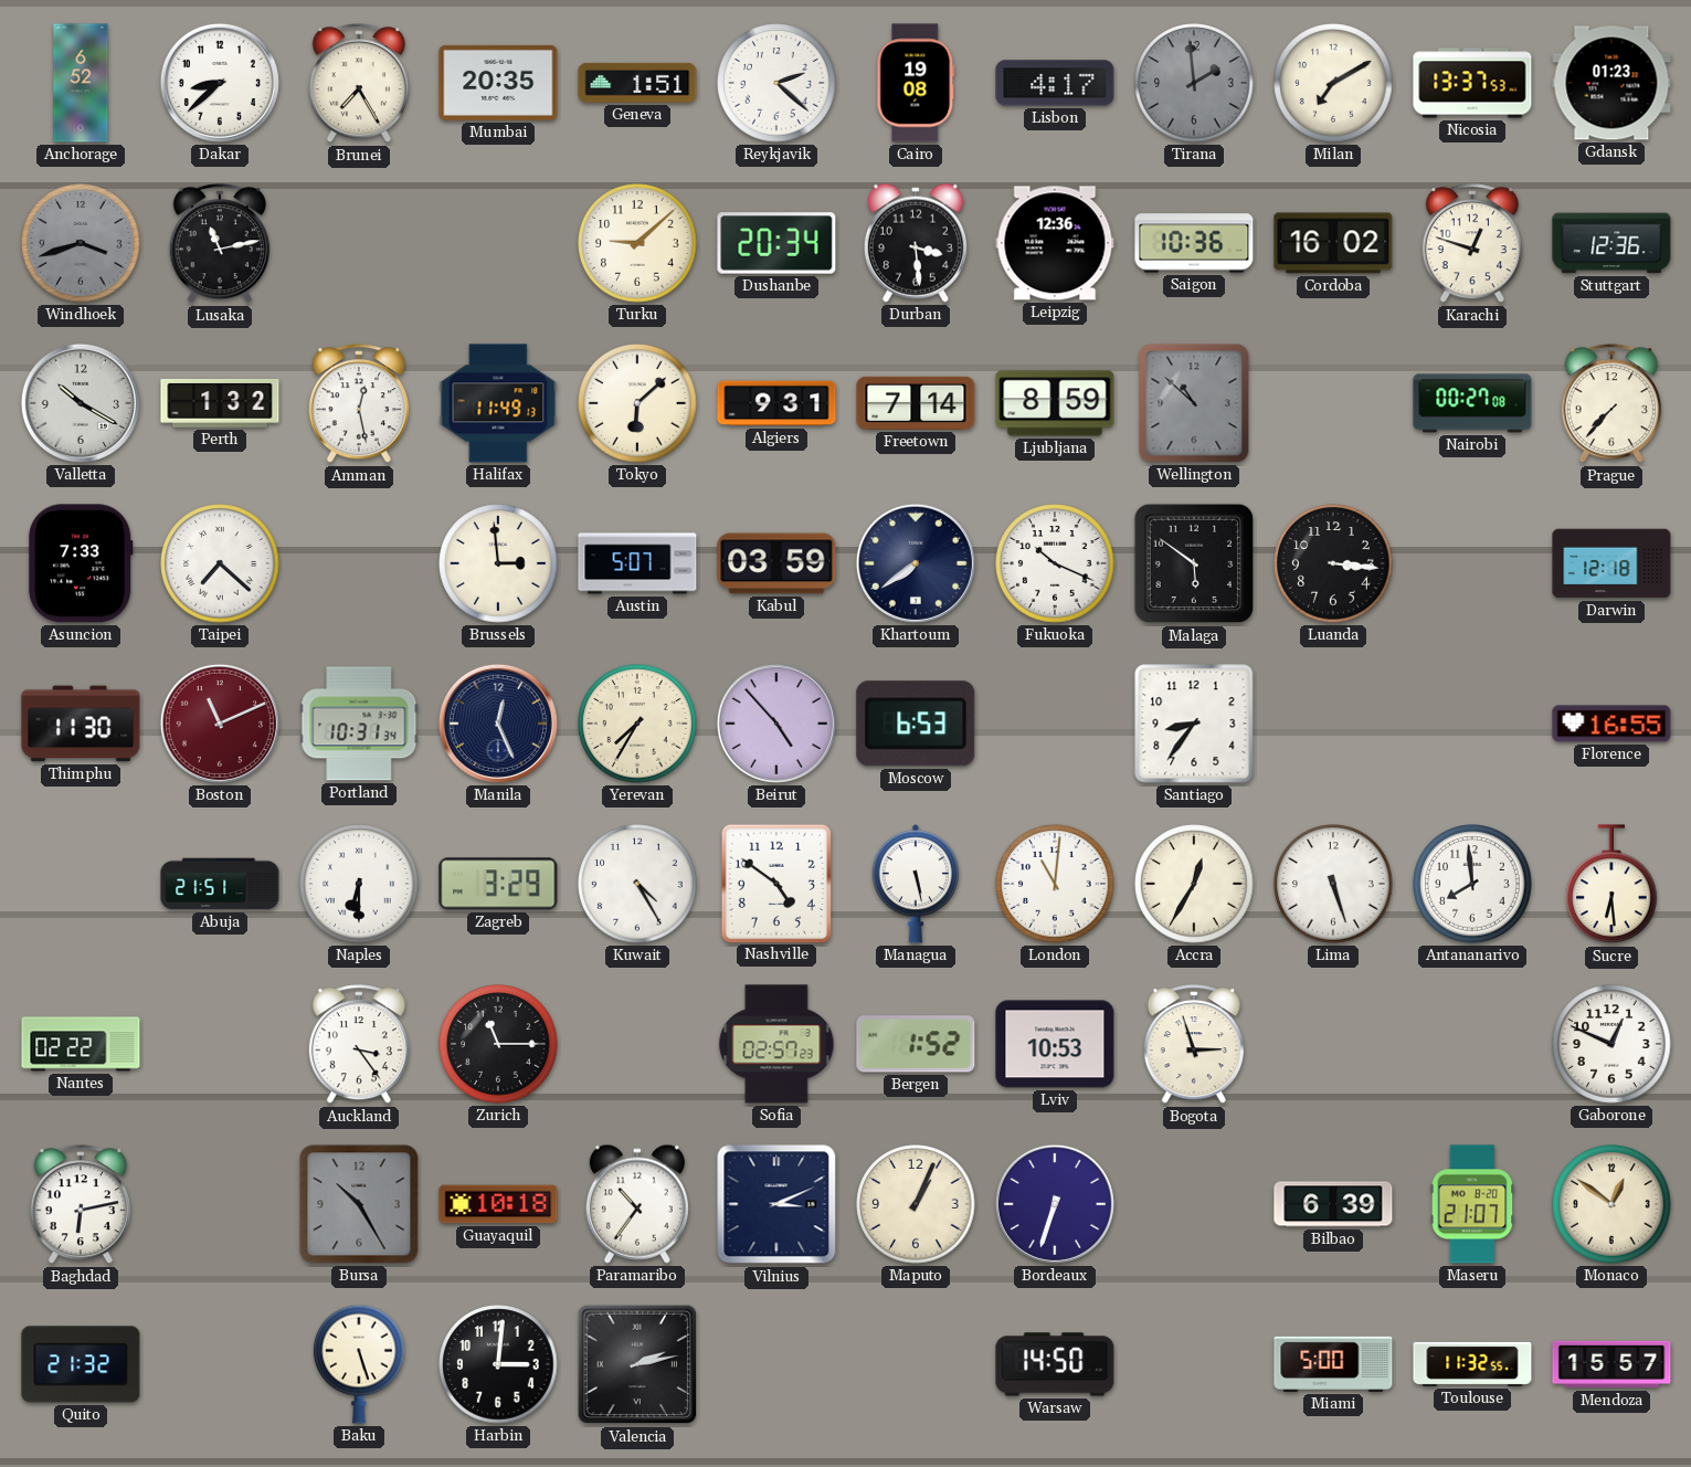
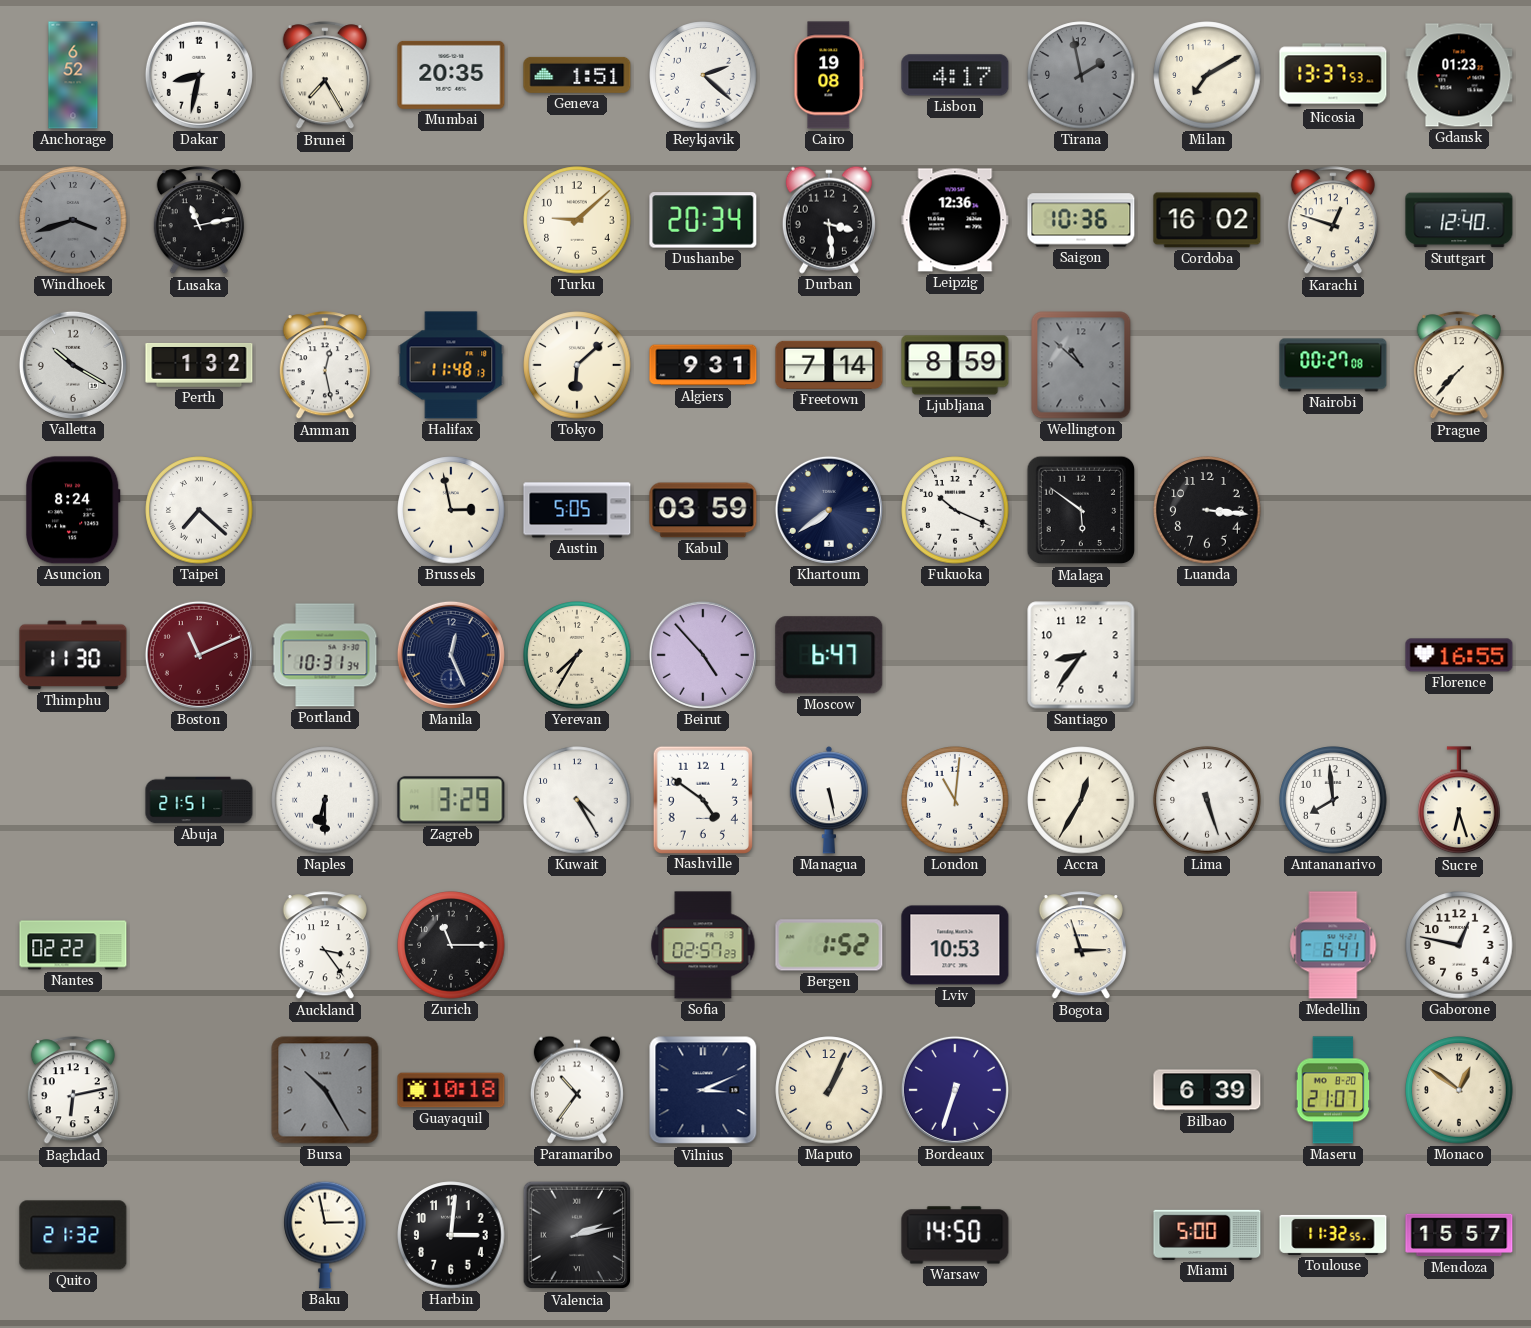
Dakar: 8:38 -> 8:32
Tirana: 1:59 -> 1:58
Stuttgart: 12:36 -> 12:40
Halifax: 11:49 -> 11:48
Asuncion: 7:33 -> 8:24
Brussels: 2:59 -> 2:58
Austin: 5:07 -> 5:05
Darwin: 12:18 -> none
Moscow: 6:53 -> 6:47
Sucre: 6:29 -> 6:27
Medellin: none -> 6:41
Gaborone: 12:49 -> 12:47
Baku: 5:27 -> 2:58
